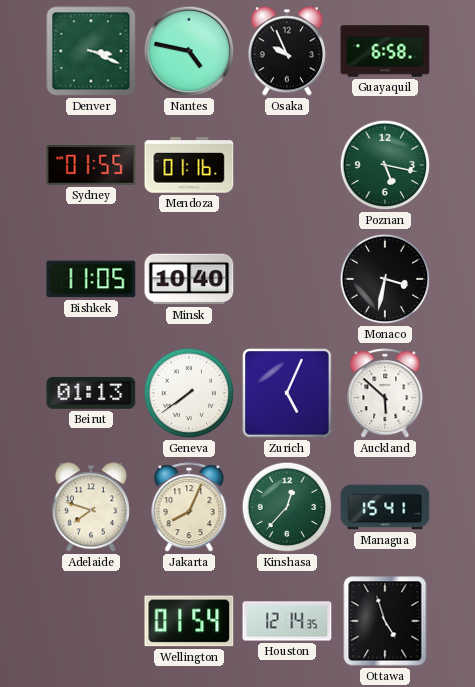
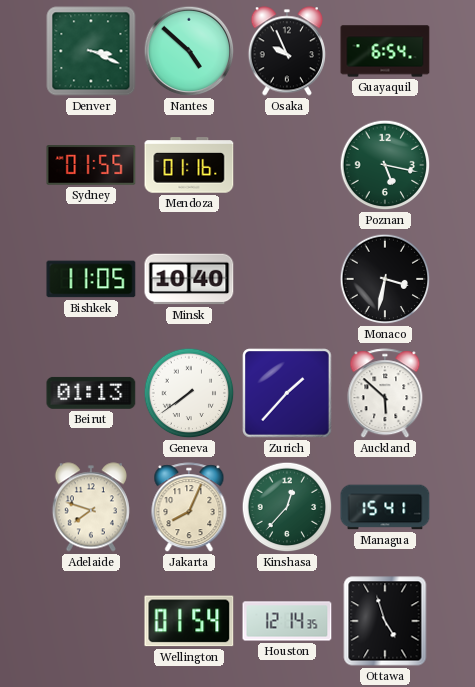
Nantes: 4:47 -> 4:52
Guayaquil: 6:58 -> 6:54
Zurich: 5:04 -> 1:37
